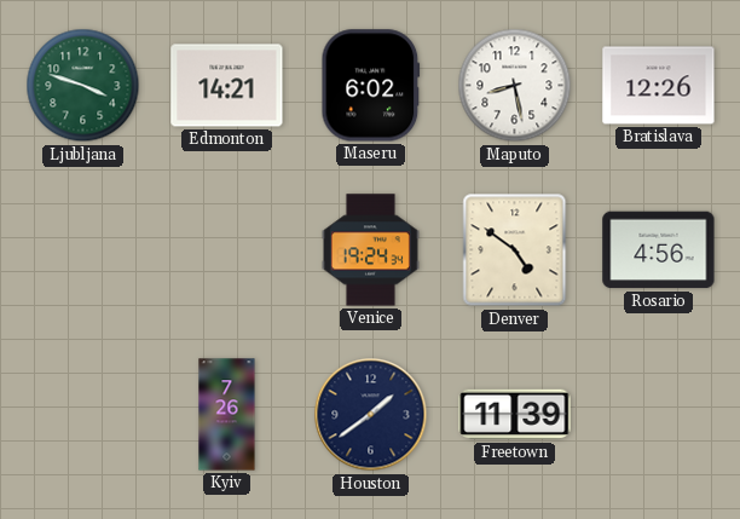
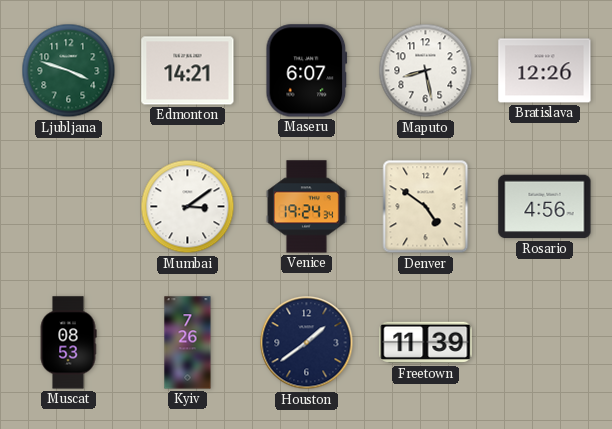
Maseru: 6:02 -> 6:07
Mumbai: none -> 3:09
Muscat: none -> 08:53
